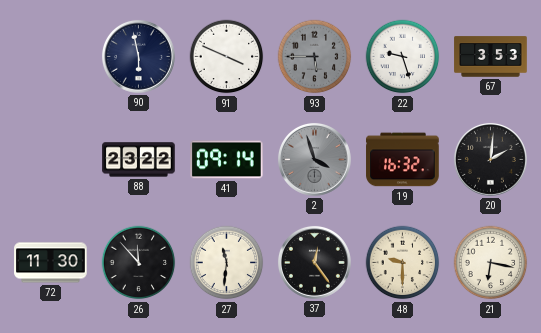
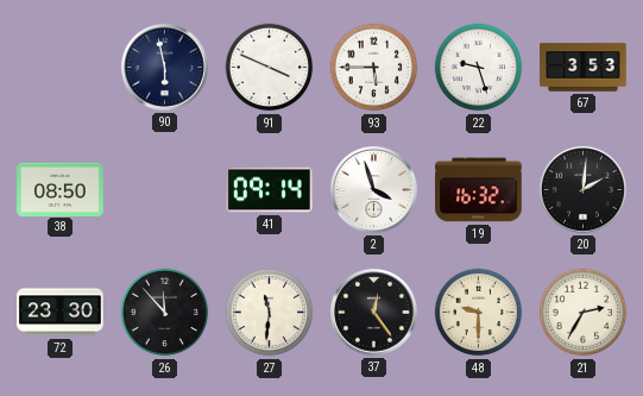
93 dial: grey -> white
38: none -> 08:50
88: 23:22 -> none
2 dial: grey -> white
72: 11:30 -> 23:30
21: 6:17 -> 2:35
